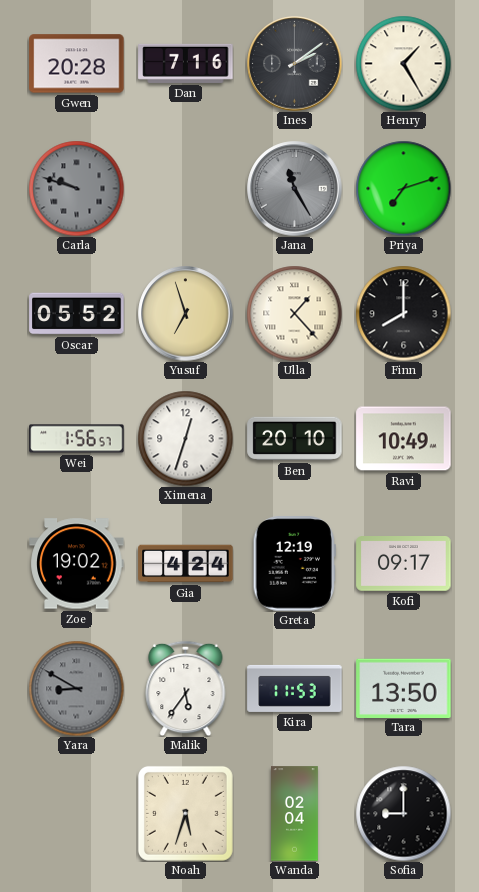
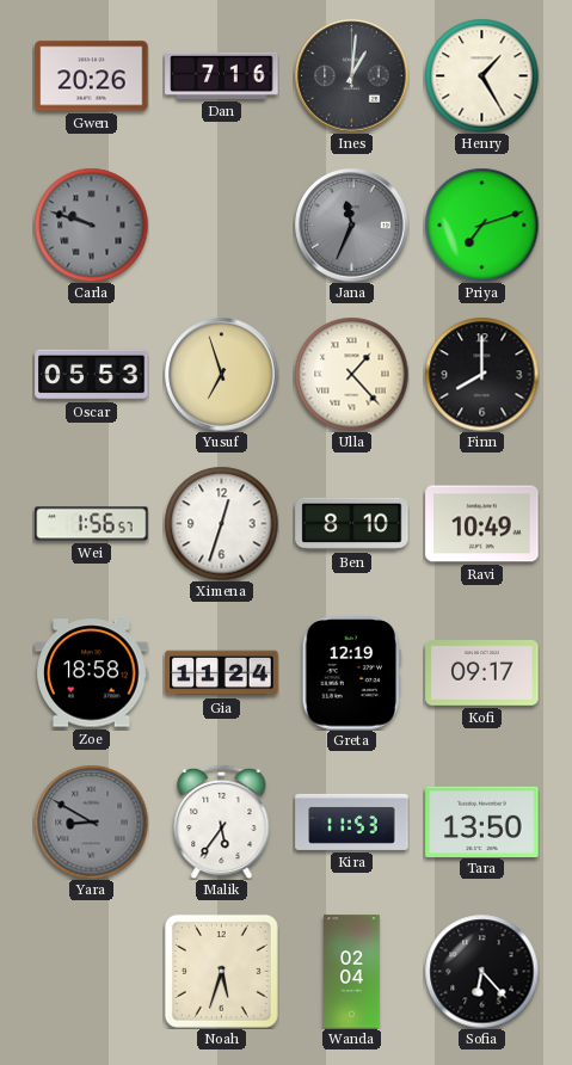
Gwen: 20:28 -> 20:26
Ines: 2:09 -> 1:01
Jana: 11:25 -> 11:34
Oscar: 05:52 -> 05:53
Ben: 20:10 -> 8:10
Zoe: 19:02 -> 18:58
Gia: 4:24 -> 11:24
Sofia: 9:00 -> 6:23
